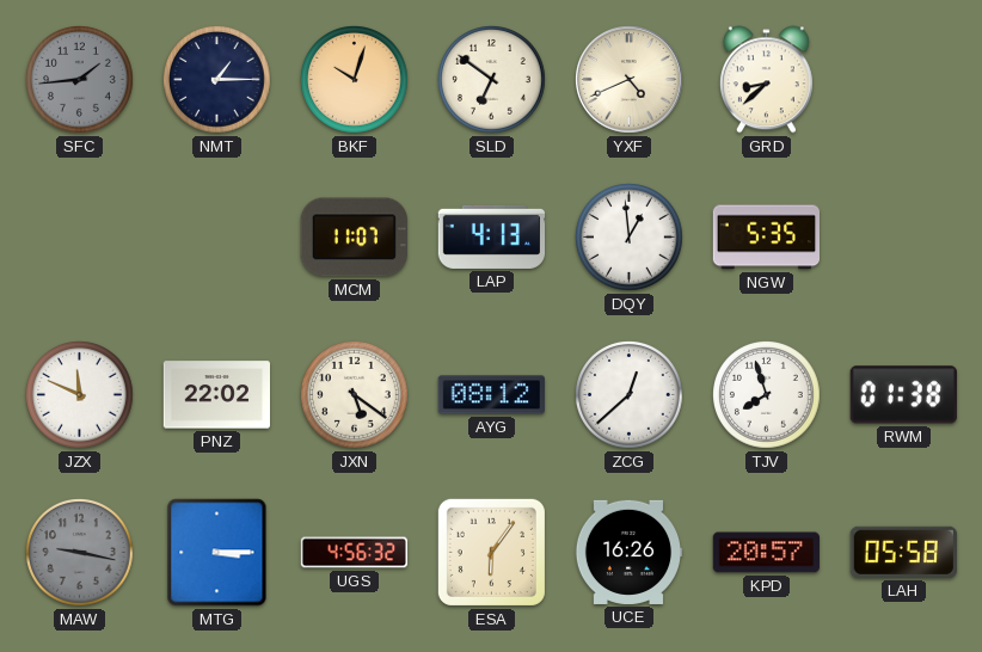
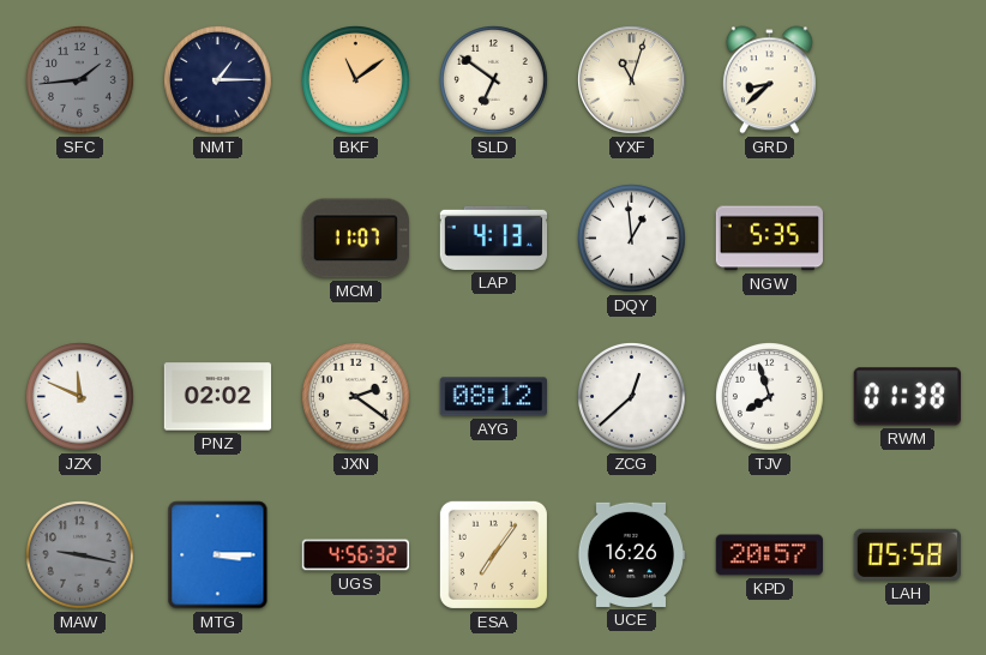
BKF: 10:03 -> 11:09
YXF: 4:41 -> 11:03
PNZ: 22:02 -> 02:02
JXN: 5:21 -> 2:21
ESA: 6:06 -> 7:06
